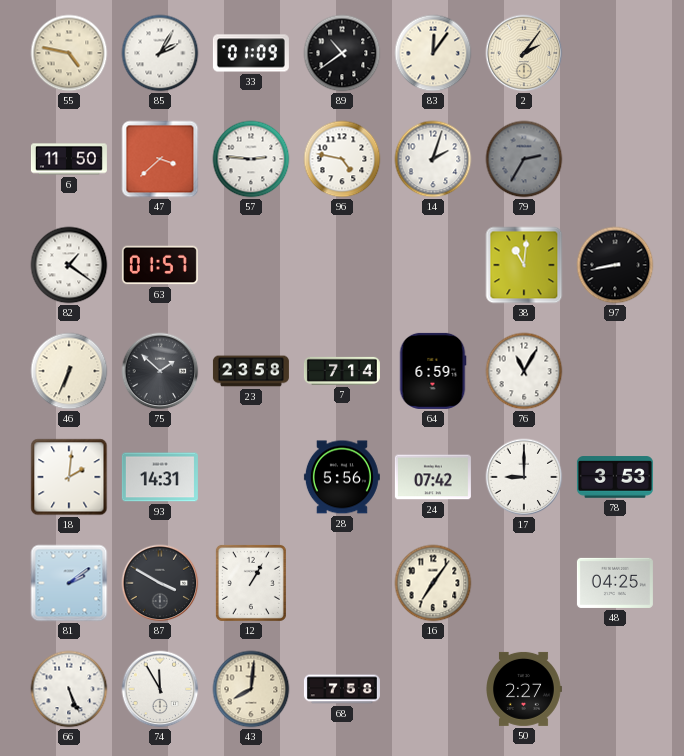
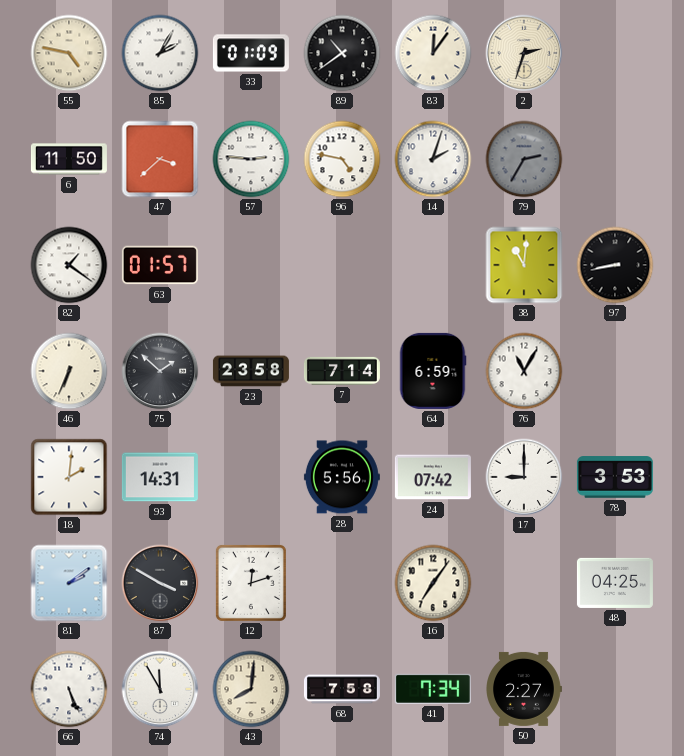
2: 2:06 -> 2:33
12: 1:05 -> 12:12
41: none -> 7:34
